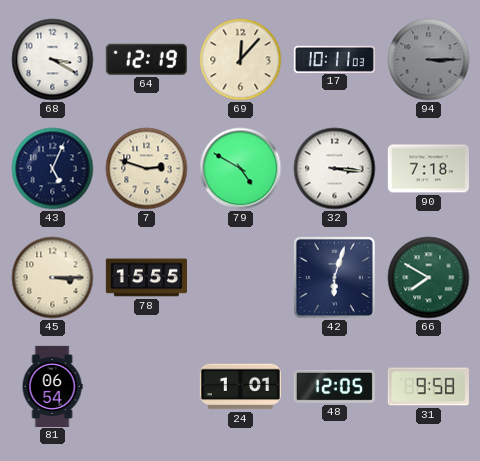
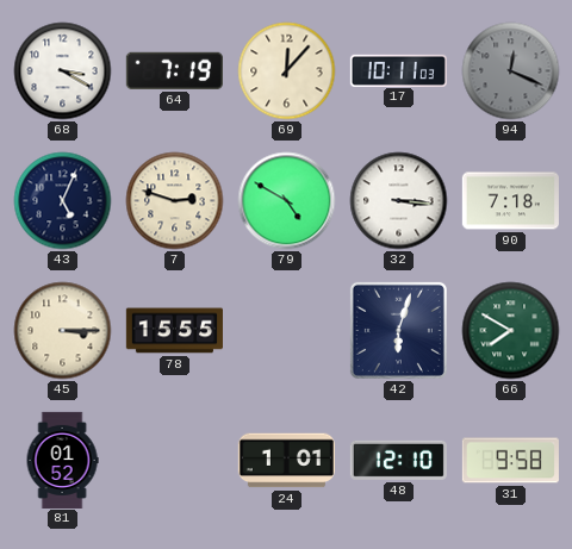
64: 12:19 -> 7:19
94: 3:15 -> 12:19
81: 06:54 -> 01:52
48: 12:05 -> 12:10
